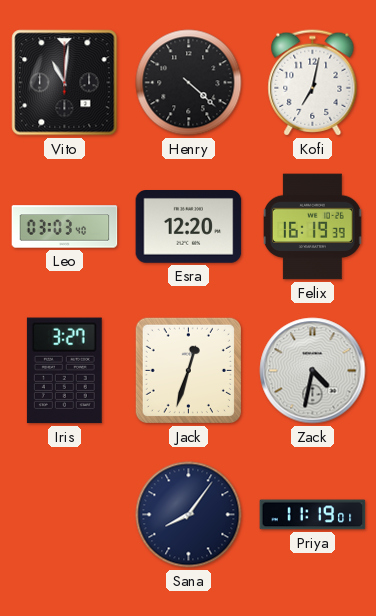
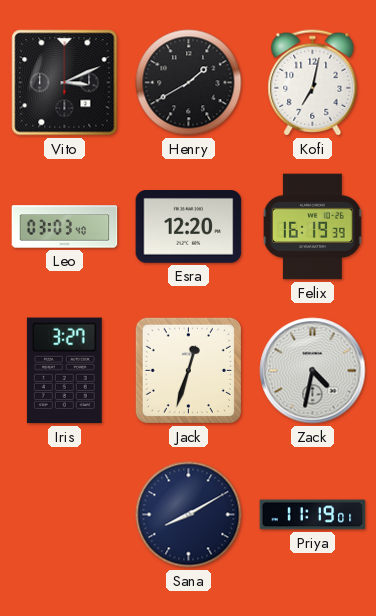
Vito: 11:01 -> 3:11
Henry: 4:22 -> 1:40
Sana: 8:06 -> 8:10
